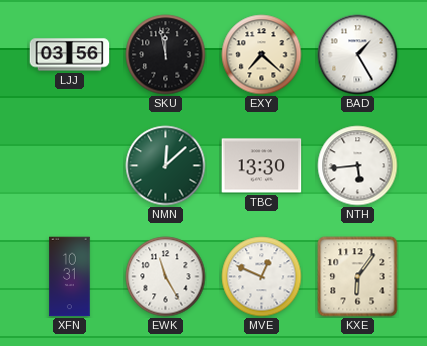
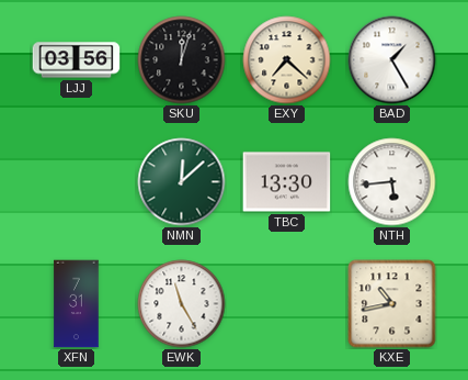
SKU: 11:58 -> 12:03
XFN: 10:31 -> 7:31
MVE: 12:49 -> none
KXE: 6:06 -> 10:43
